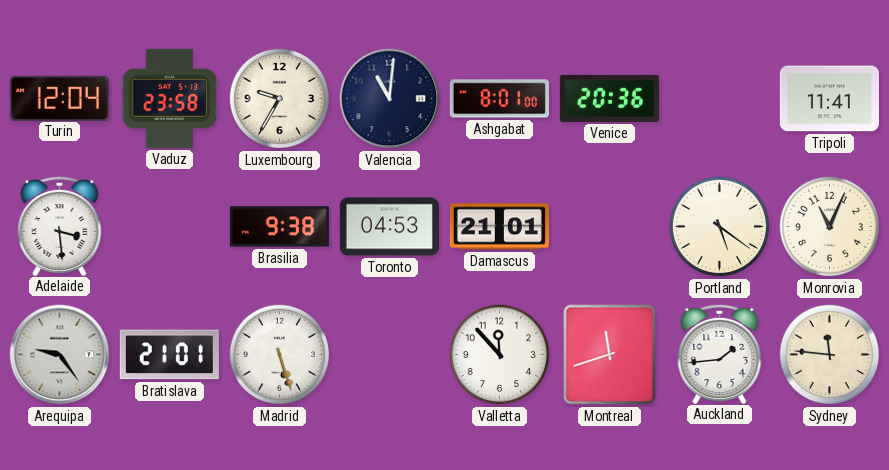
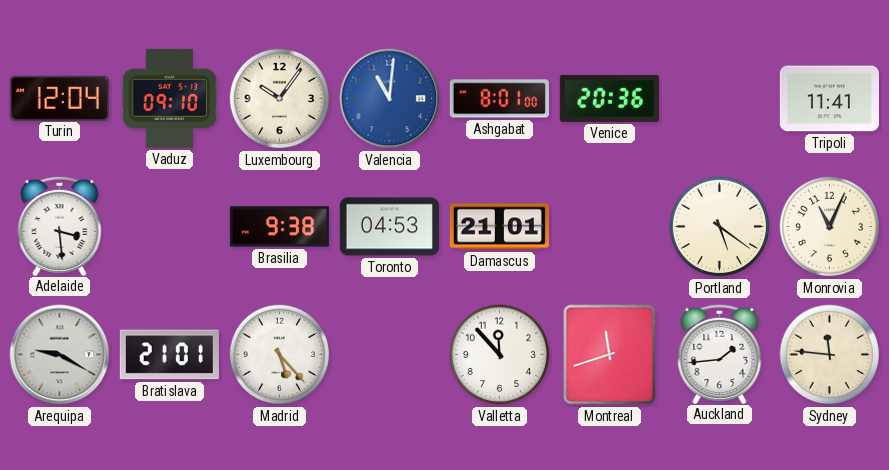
Vaduz: 23:58 -> 09:10
Luxembourg: 9:35 -> 10:06
Valencia dial: navy -> blue
Arequipa: 9:24 -> 9:20
Madrid: 5:27 -> 5:23
